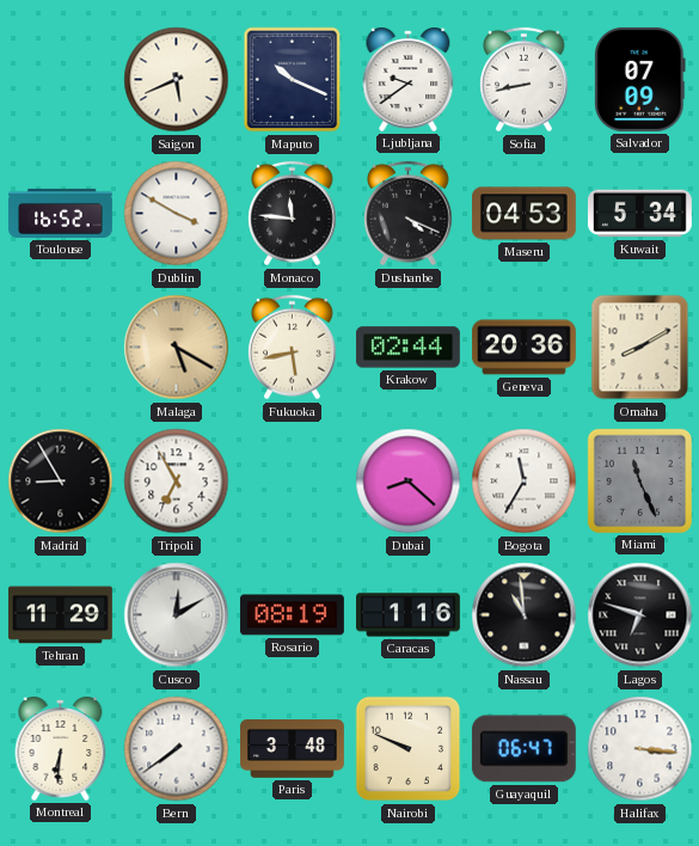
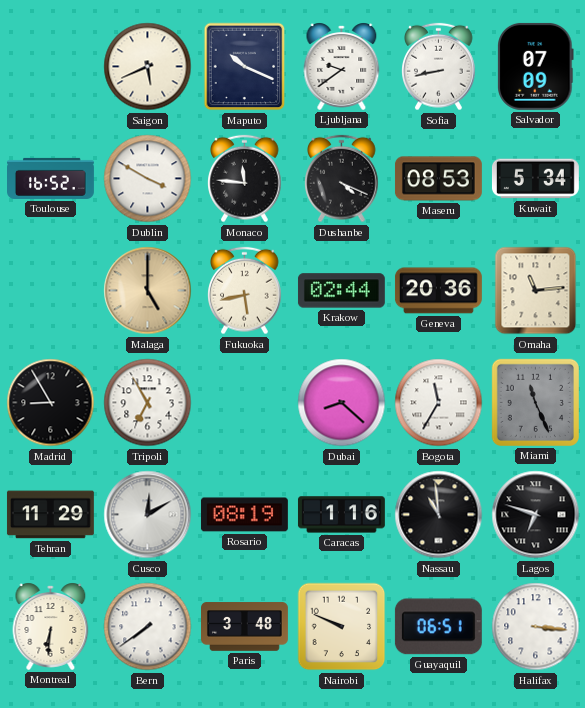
Maseru: 04:53 -> 08:53
Malaga: 5:20 -> 5:00
Omaha: 8:10 -> 11:14
Guayaquil: 06:47 -> 06:51
